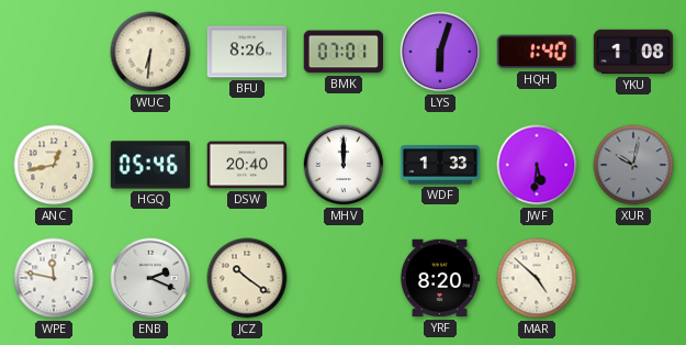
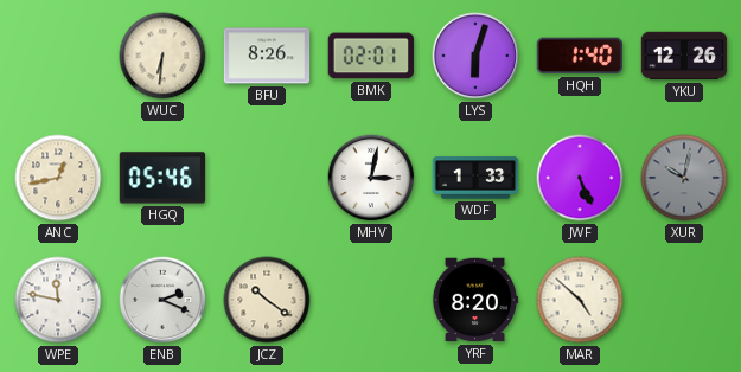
BMK: 07:01 -> 02:01
YKU: 1:08 -> 12:26
DSW: 20:40 -> none
MHV: 12:00 -> 3:02
JWF: 5:31 -> 5:26
